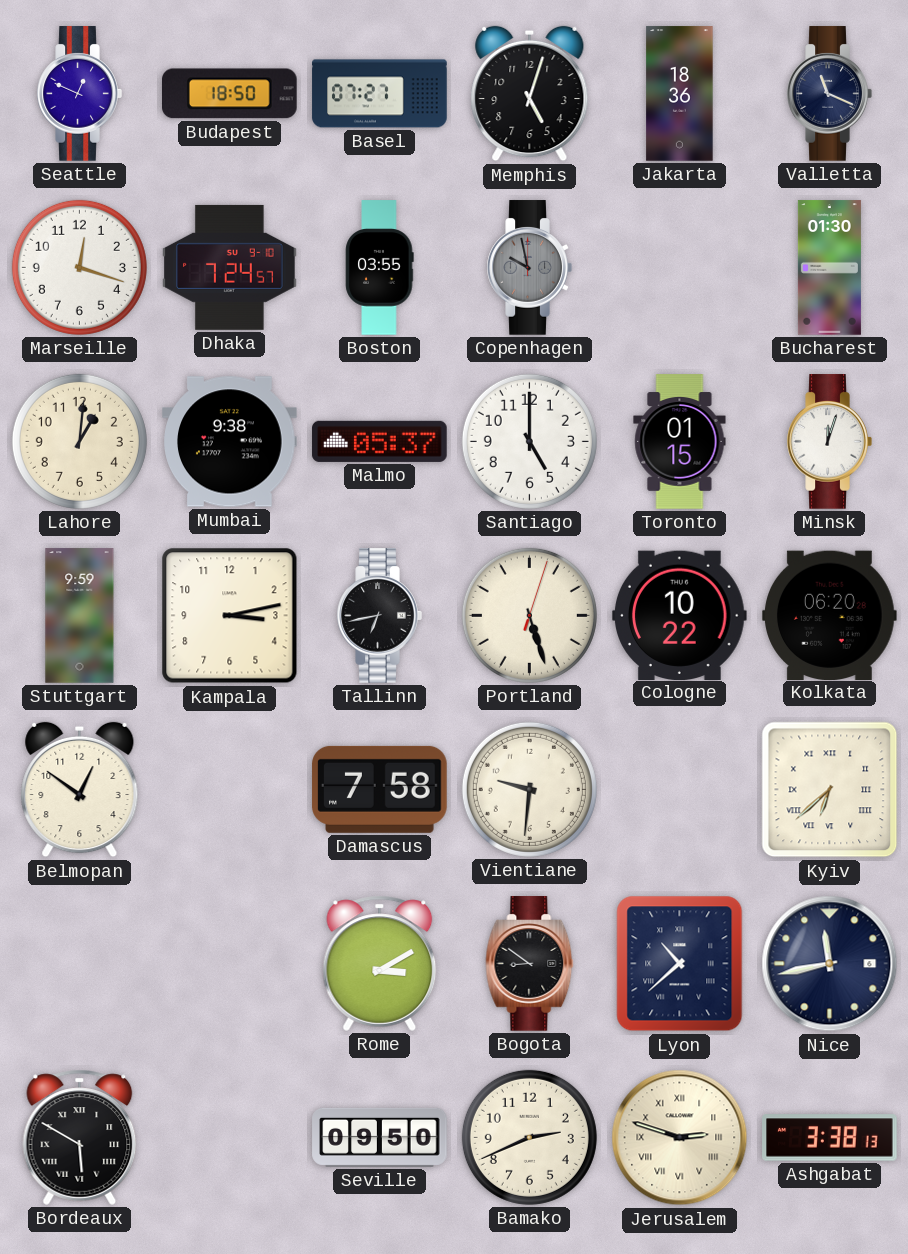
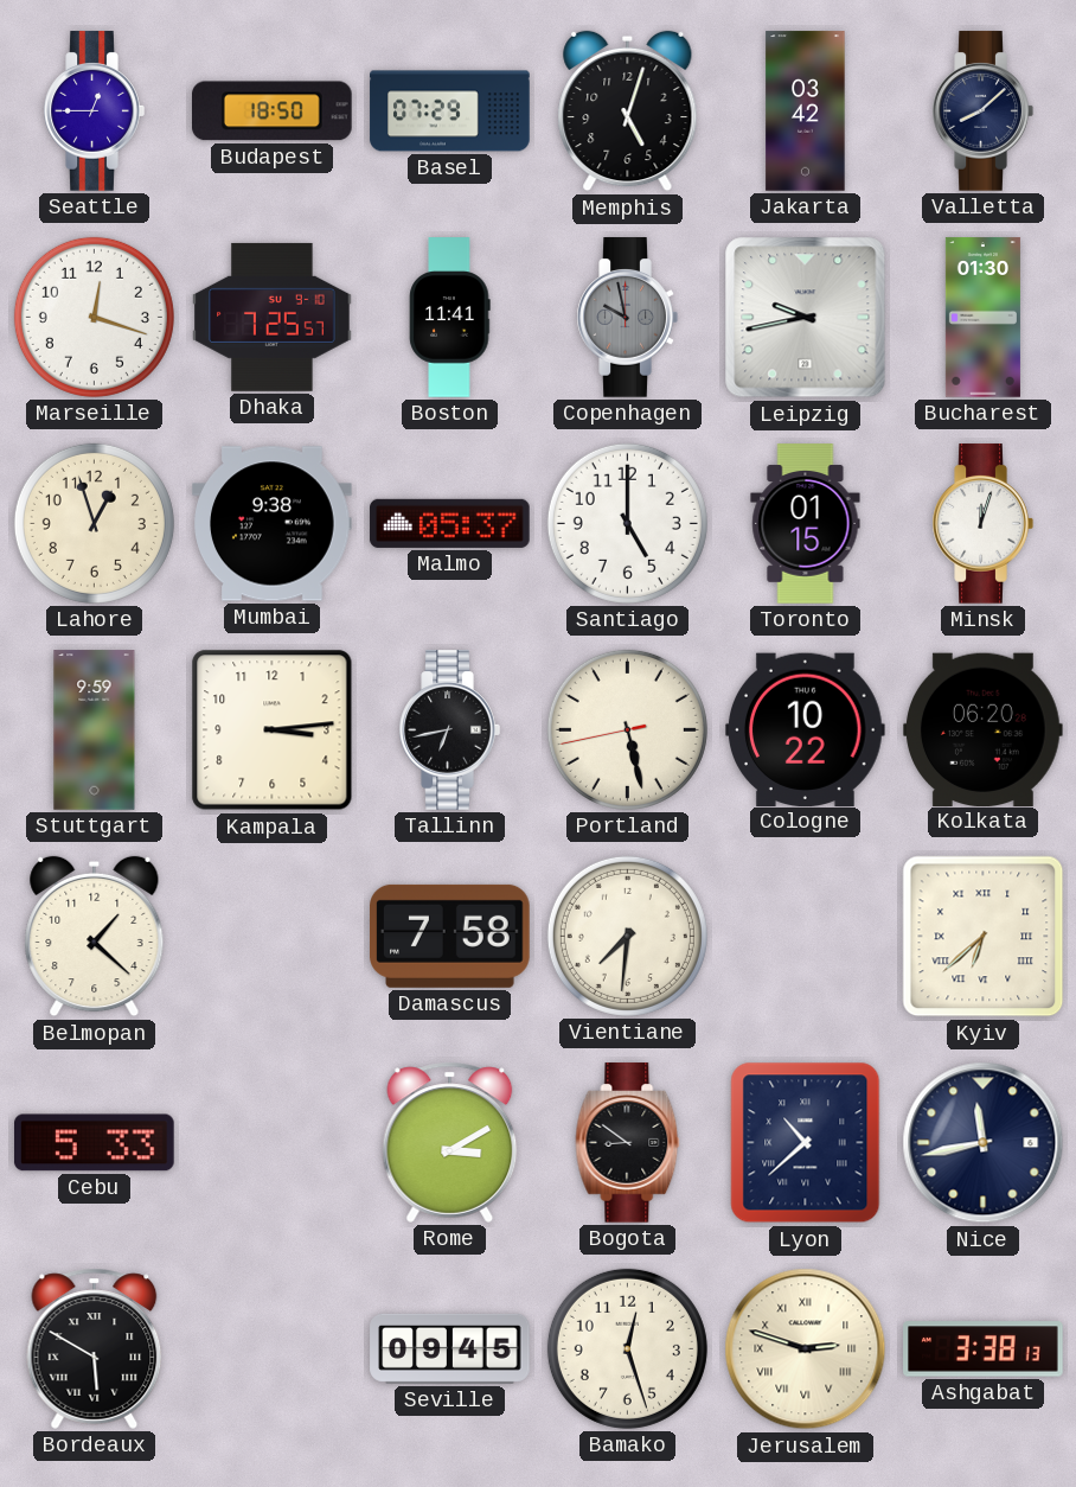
Seattle: 12:49 -> 12:45
Basel: 07:27 -> 07:29
Jakarta: 18:36 -> 03:42
Valletta: 11:19 -> 8:08
Dhaka: 7:24 -> 7:25
Boston: 03:55 -> 11:41
Leipzig: none -> 9:43
Lahore: 1:01 -> 12:57
Kampala: 3:13 -> 3:14
Portland: 5:27:03 -> 5:27:43
Belmopan: 12:51 -> 1:22
Vientiane: 9:31 -> 7:31
Cebu: none -> 5:33
Seville: 09:50 -> 09:45
Bamako: 2:41 -> 12:27
